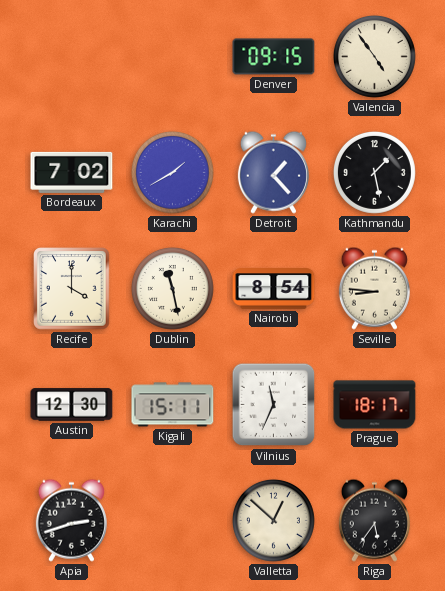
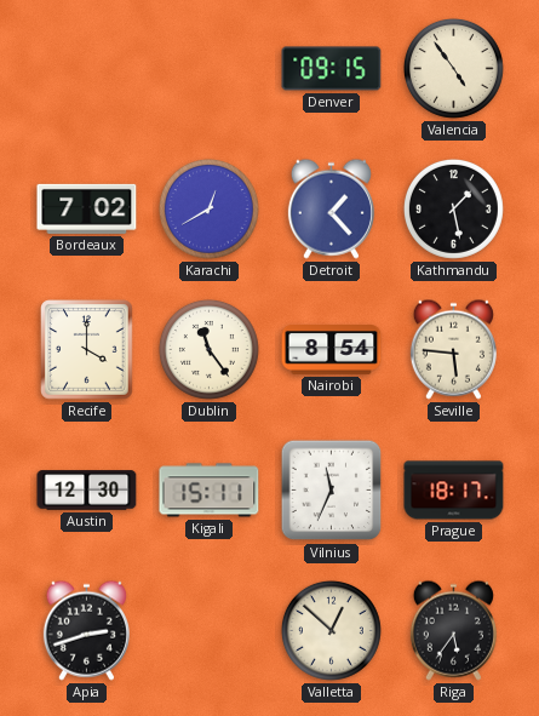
Karachi: 1:40 -> 12:40
Dublin: 11:28 -> 11:24
Seville: 8:46 -> 5:46
